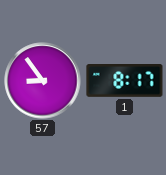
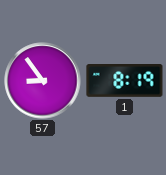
1: 8:17 -> 8:19
